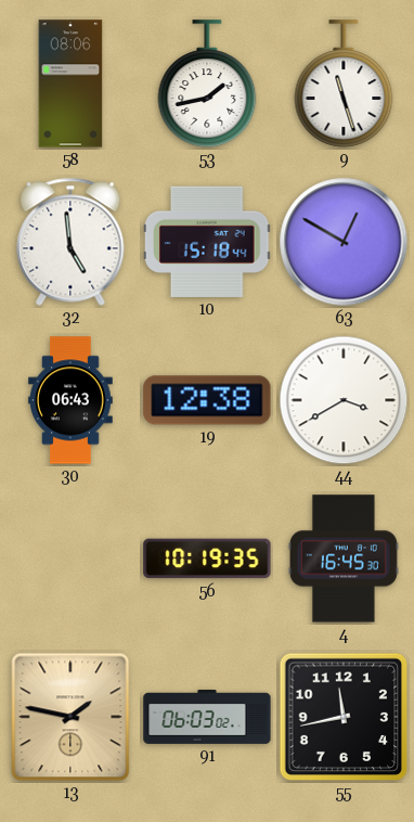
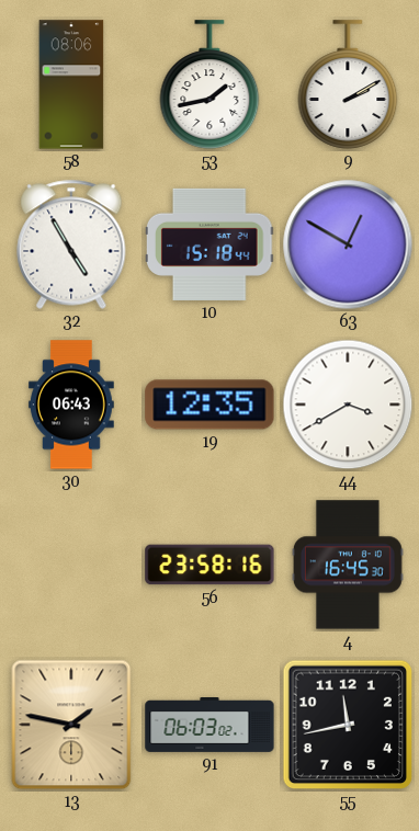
9: 11:27 -> 2:10
32: 4:59 -> 4:55
19: 12:38 -> 12:35
56: 10:19 -> 23:58
